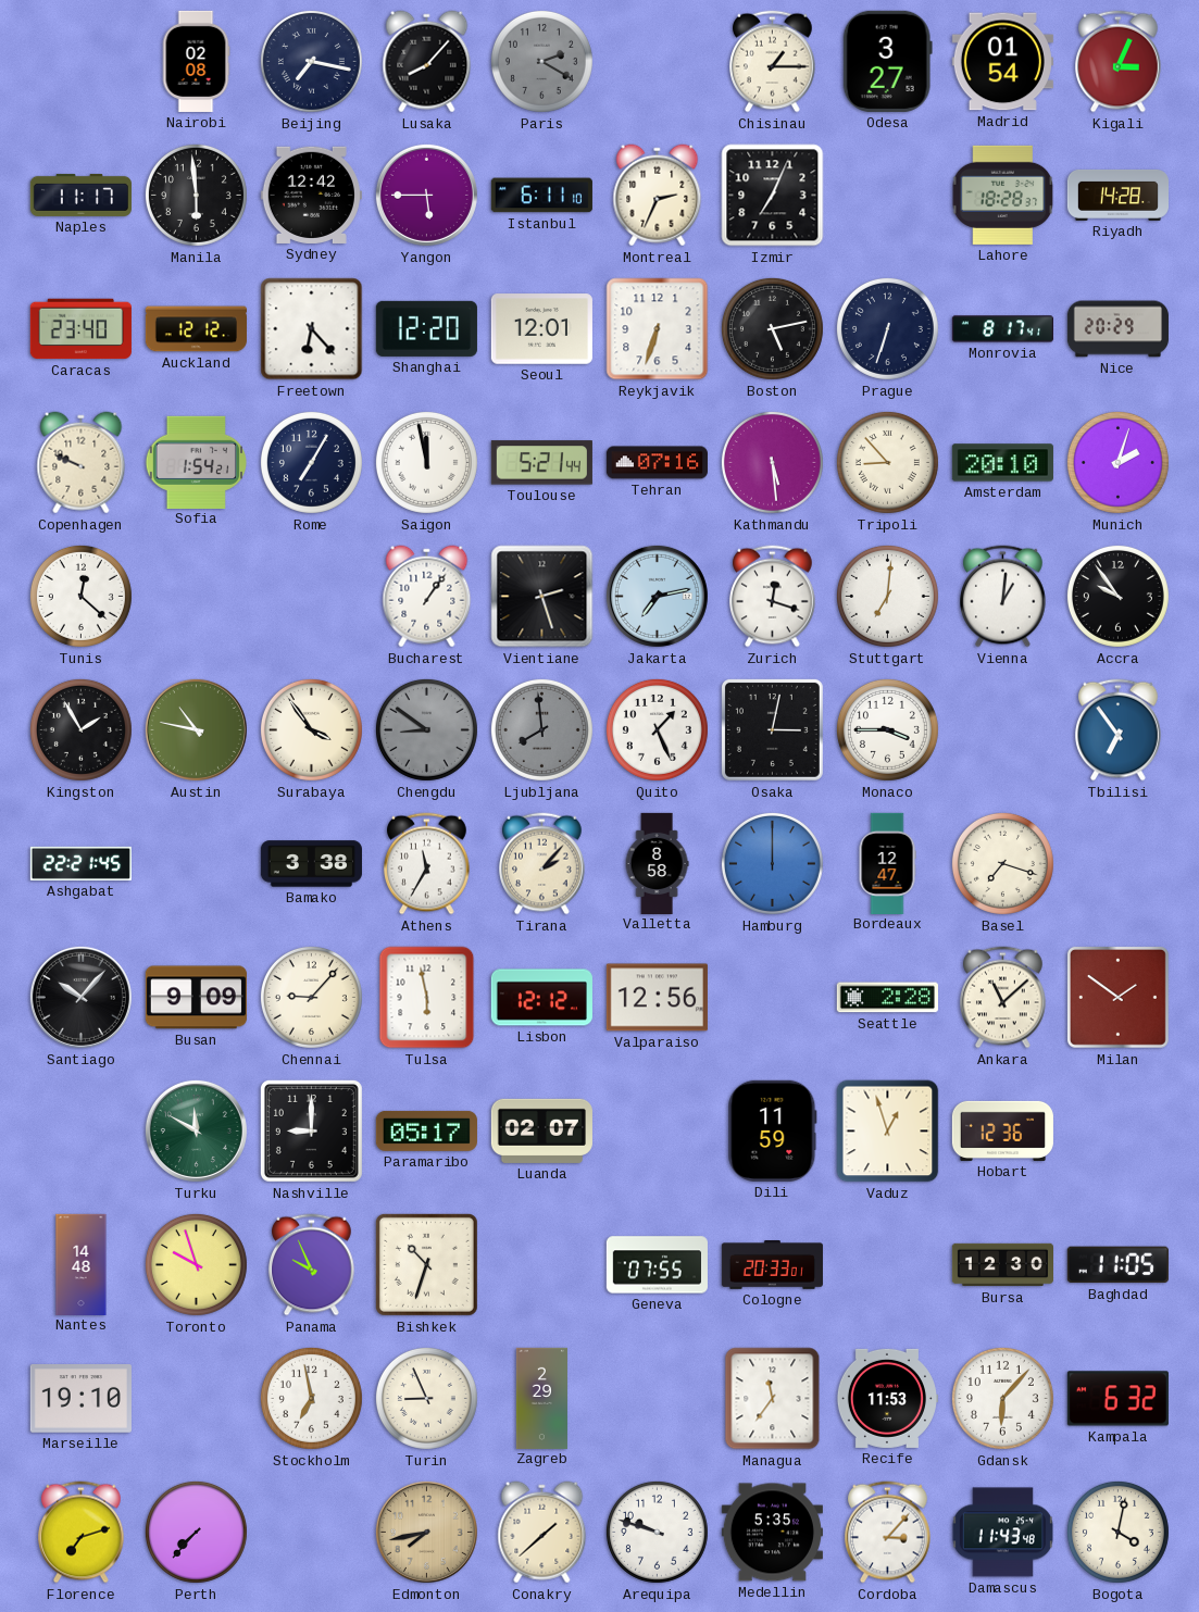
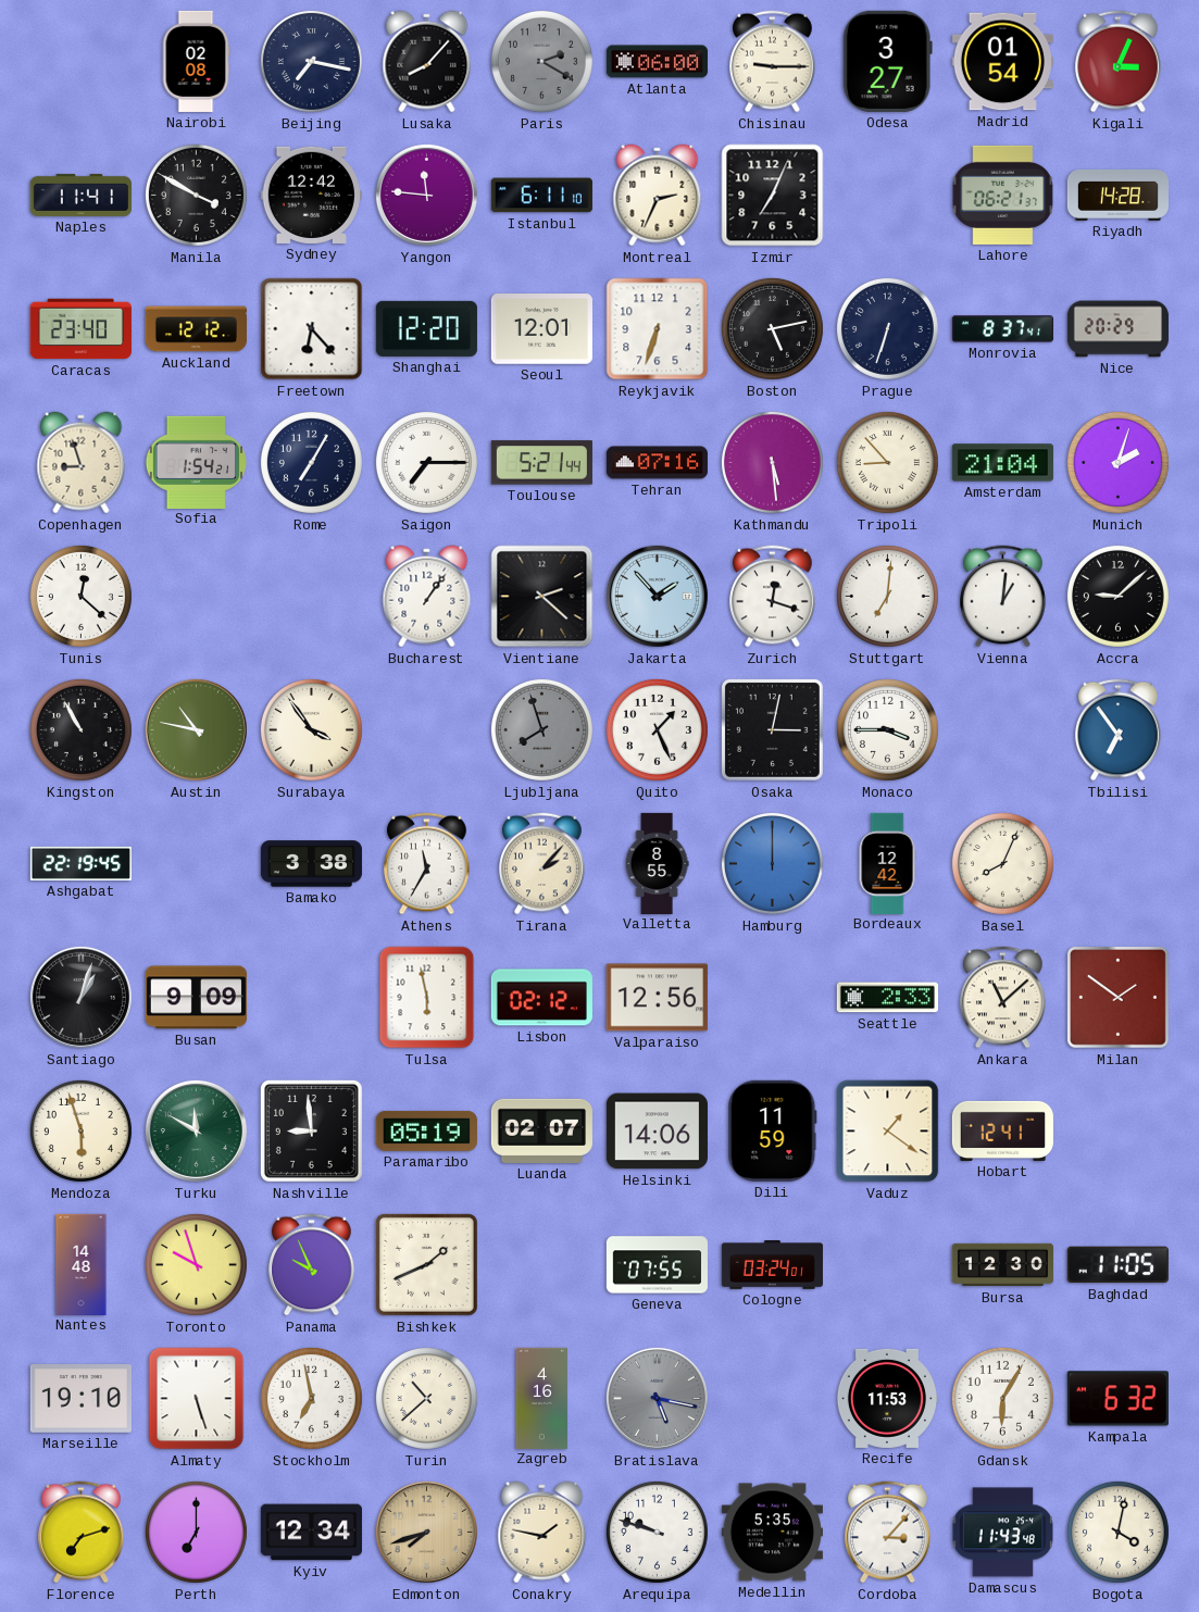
Atlanta: none -> 06:00
Chisinau: 1:15 -> 9:15
Naples: 11:17 -> 11:41
Manila: 5:59 -> 3:50
Yangon: 5:45 -> 11:46
Lahore: 18:28 -> 06:21
Monrovia: 8:17 -> 8:37
Copenhagen: 9:49 -> 8:57
Saigon: 11:58 -> 7:15
Amsterdam: 20:10 -> 21:04
Vientiane: 2:27 -> 2:22
Jakarta: 7:13 -> 1:53
Accra: 9:54 -> 9:08
Kingston: 1:55 -> 10:55
Chengdu: 8:51 -> none
Ljubljana: 7:59 -> 7:57
Ashgabat: 22:21 -> 22:19
Valletta: 8:58 -> 8:55
Bordeaux: 12:47 -> 12:42
Basel: 7:18 -> 8:04
Santiago: 10:07 -> 1:03
Chennai: 9:07 -> none
Lisbon: 12:12 -> 02:12
Seattle: 2:28 -> 2:33
Mendoza: none -> 5:57
Nashville: 9:00 -> 8:59
Paramaribo: 05:17 -> 05:19
Helsinki: none -> 14:06
Vaduz: 12:57 -> 1:21
Hobart: 12:36 -> 12:41
Bishkek: 10:33 -> 1:41
Cologne: 20:33 -> 03:24
Almaty: none -> 5:27
Turin: 8:56 -> 10:38
Zagreb: 2:29 -> 4:16
Bratislava: none -> 5:17
Managua: 11:36 -> none
Gdansk: 6:07 -> 6:05
Perth: 7:37 -> 7:00
Kyiv: none -> 12:34
Edmonton: 7:43 -> 7:42
Conakry: 1:38 -> 1:47
